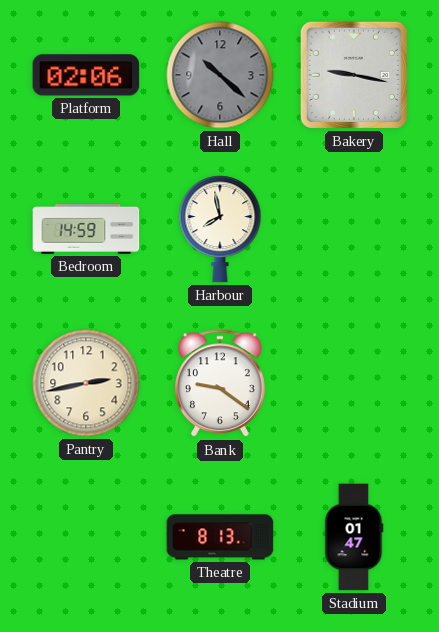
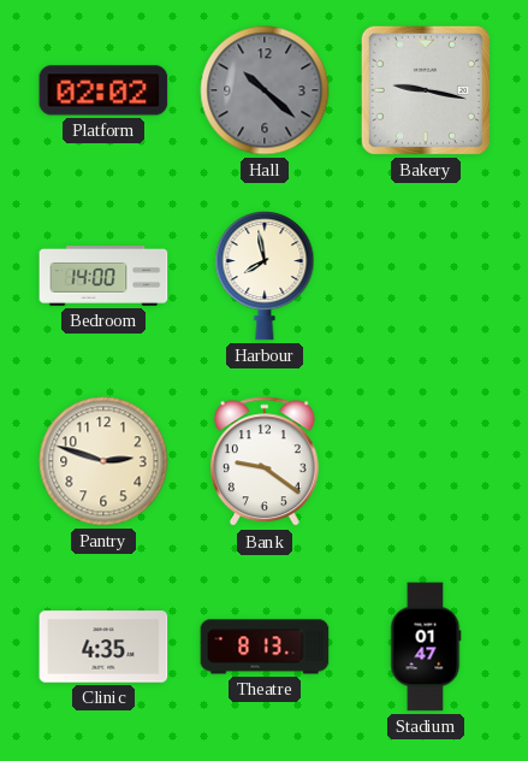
Platform: 02:06 -> 02:02
Bedroom: 14:59 -> 14:00
Pantry: 2:43 -> 2:48
Clinic: none -> 4:35
